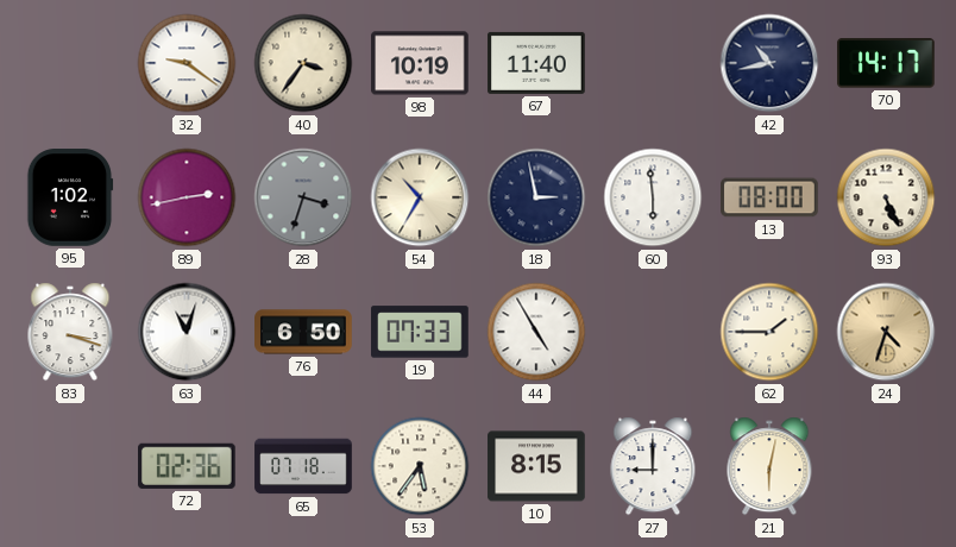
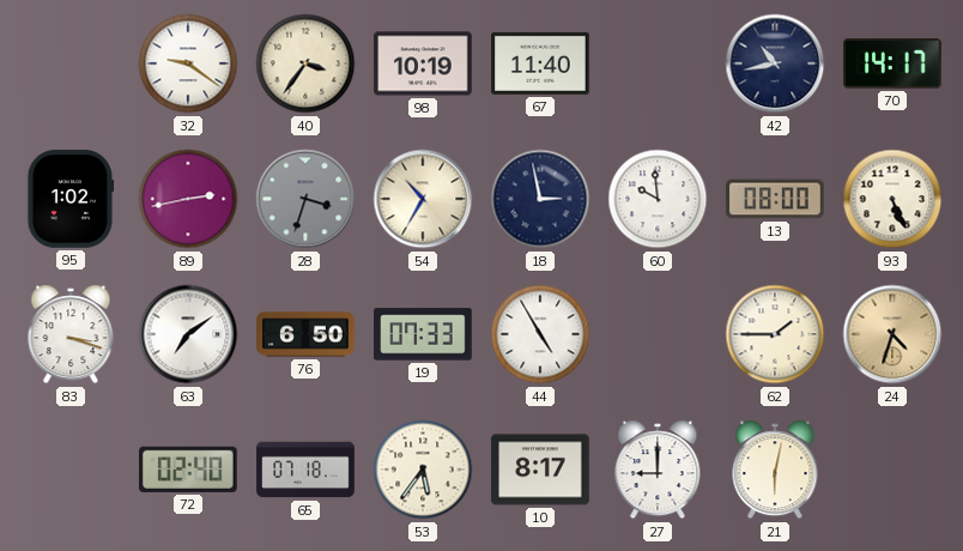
60: 5:59 -> 9:59
63: 11:03 -> 7:09
72: 02:36 -> 02:40
10: 8:15 -> 8:17
